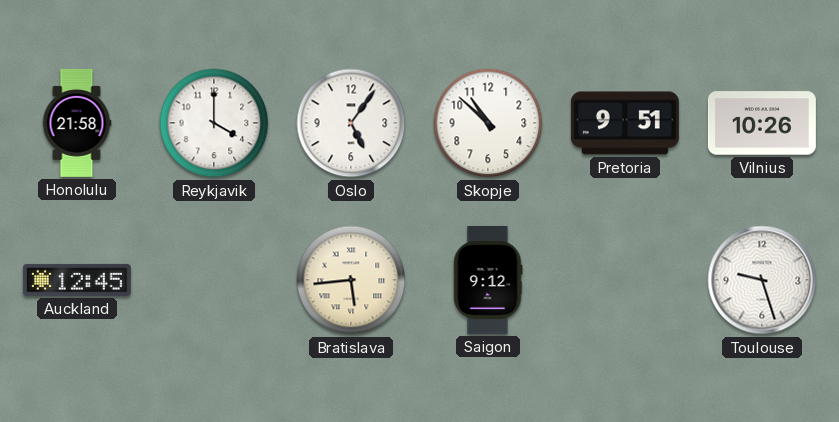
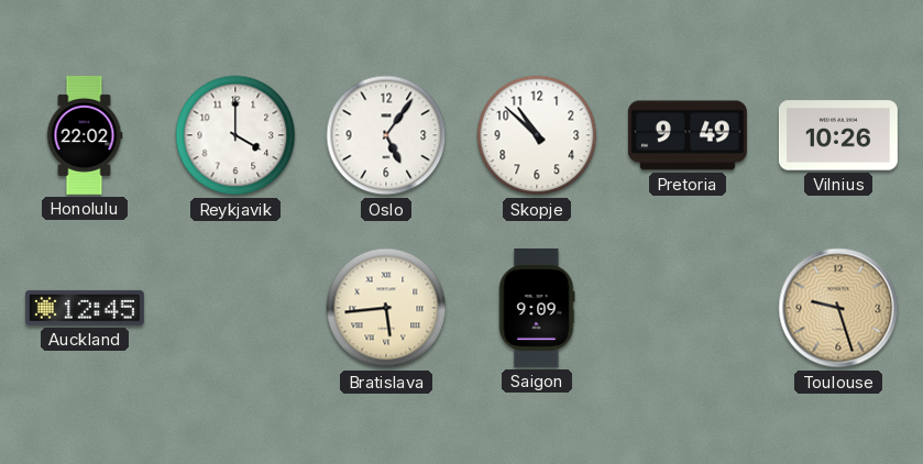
Honolulu: 21:58 -> 22:02
Pretoria: 9:51 -> 9:49
Saigon: 9:12 -> 9:09
Toulouse dial: white -> champagne
